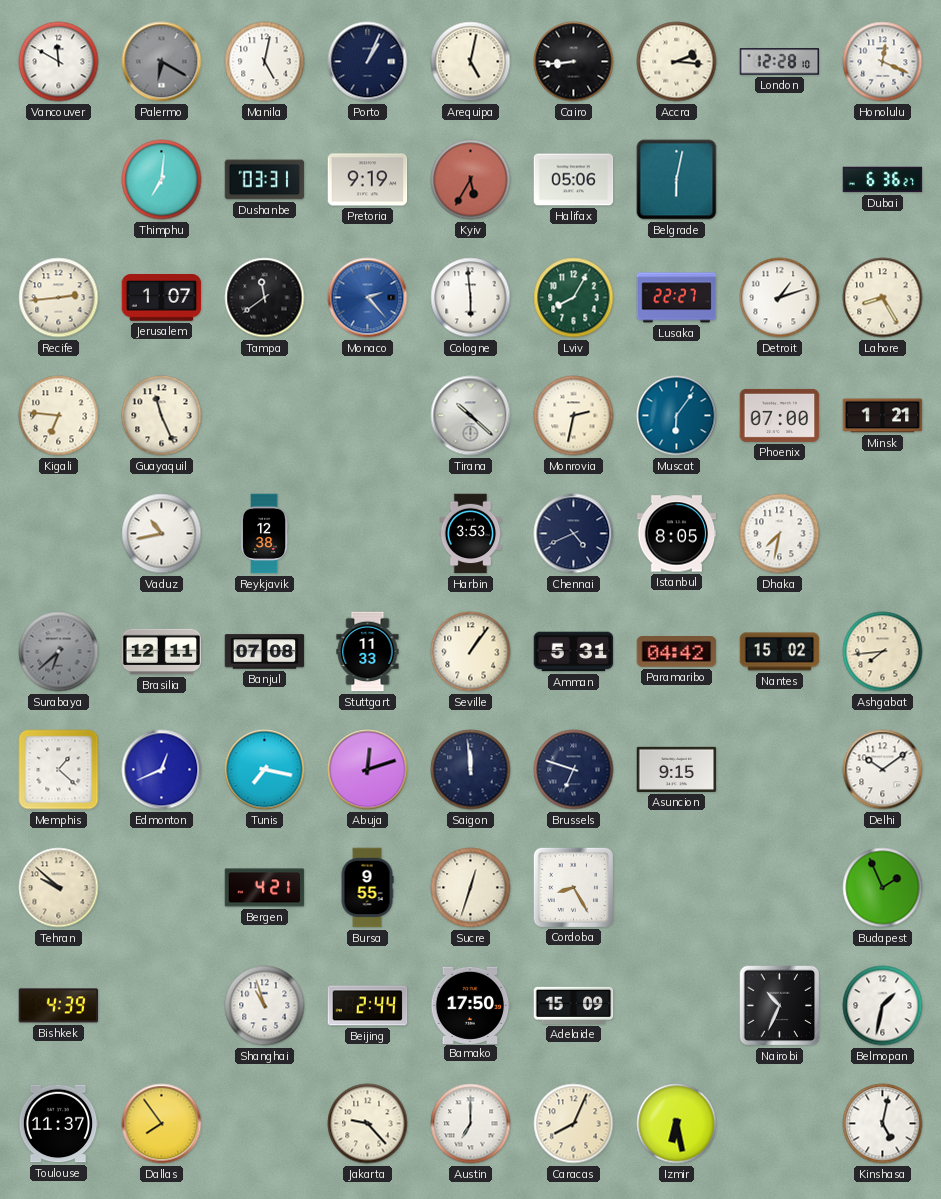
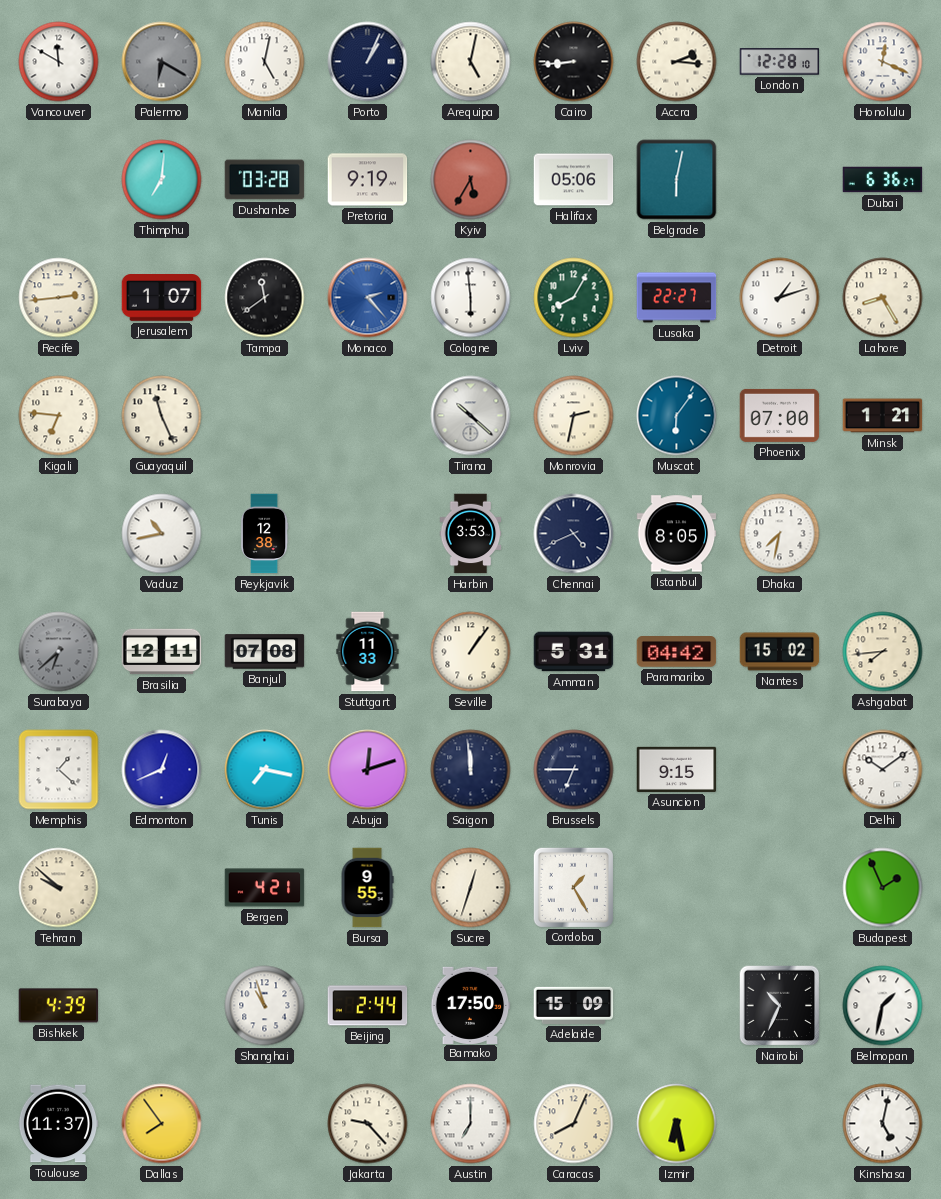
Dushanbe: 03:31 -> 03:28
Brussels: 6:48 -> 6:45
Cordoba: 8:25 -> 1:25
